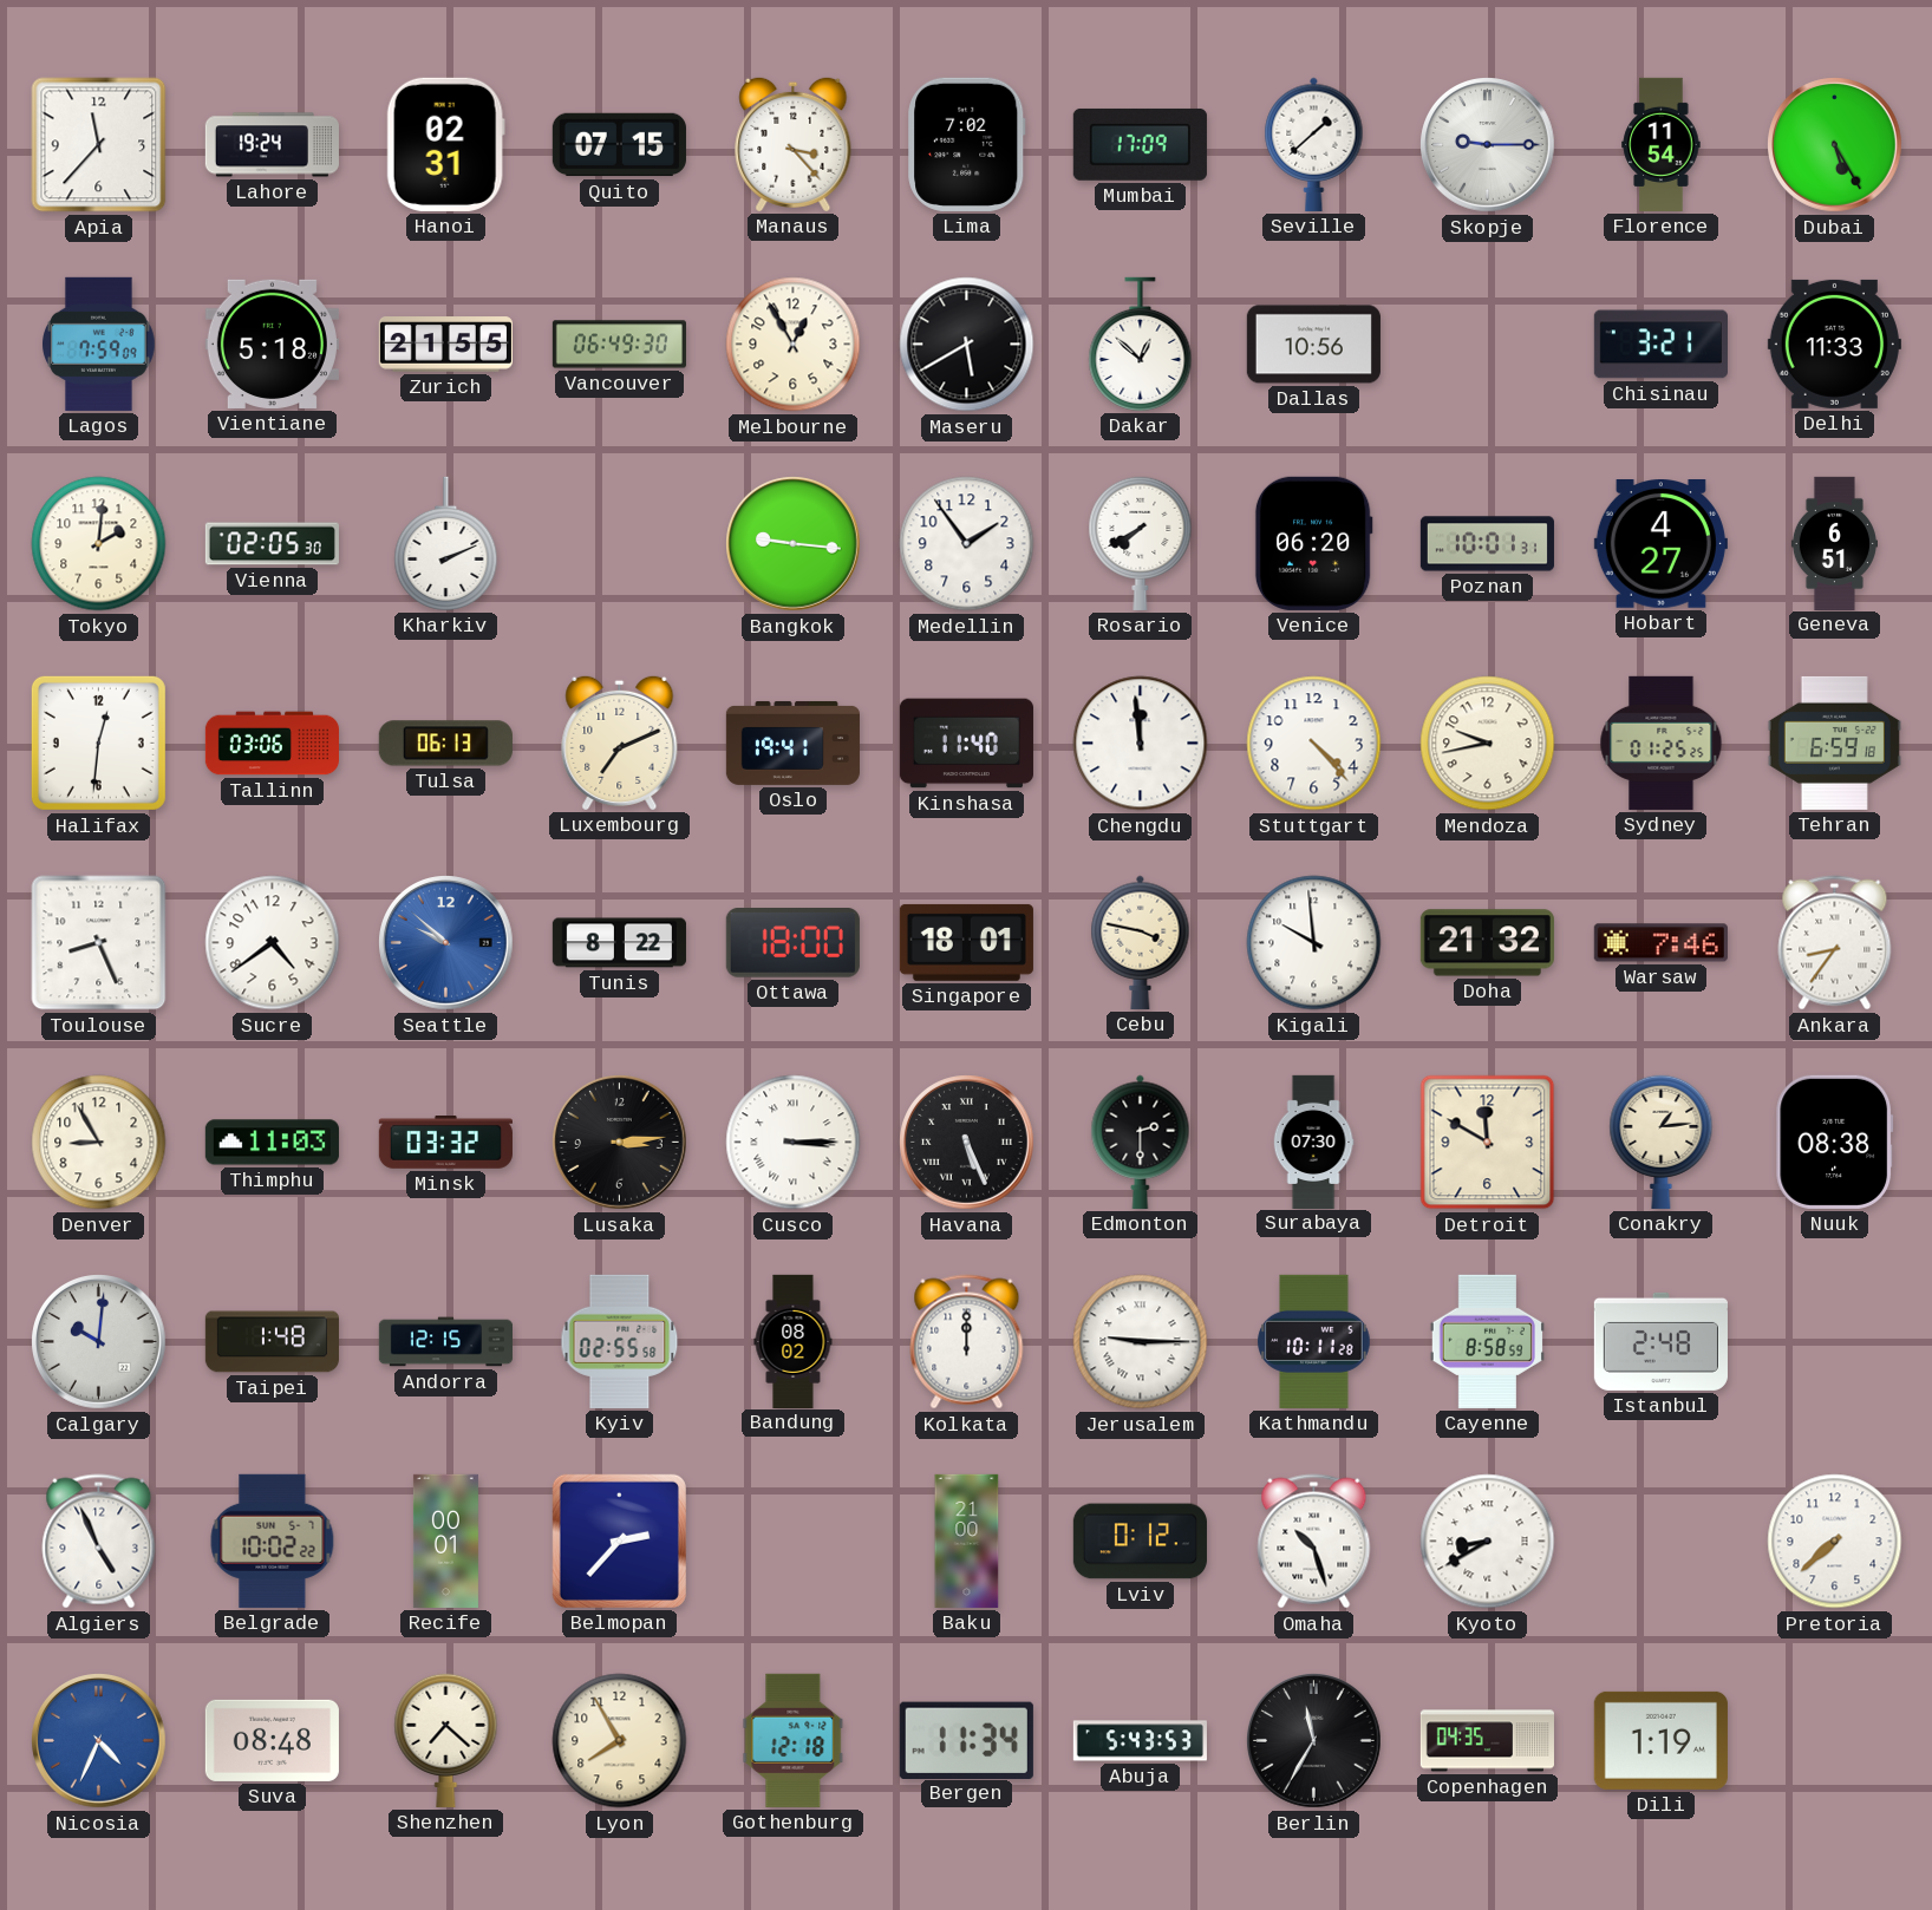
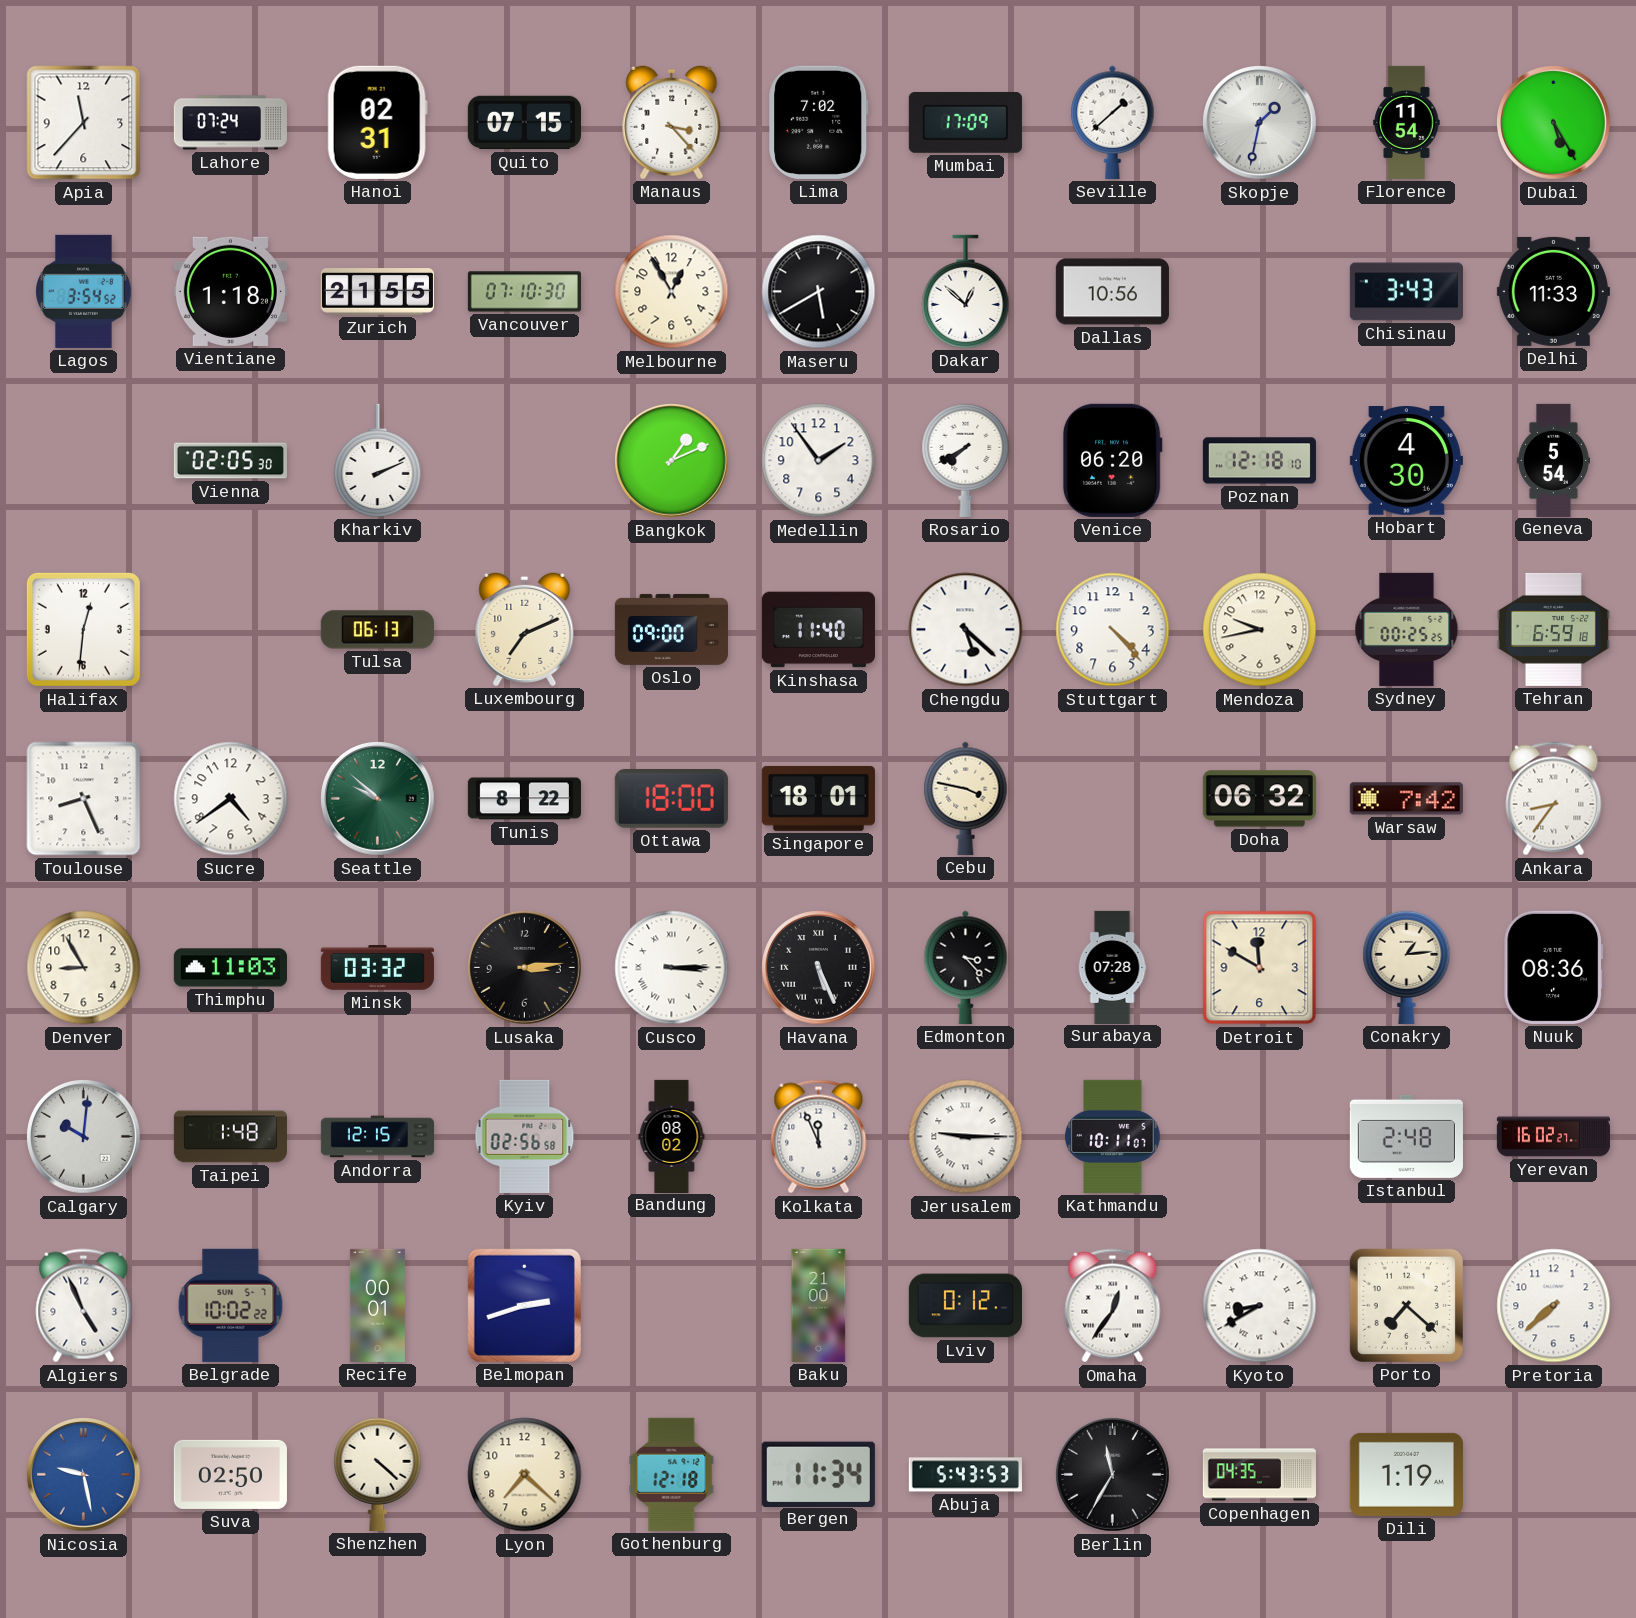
Lahore: 19:24 -> 07:24
Skopje: 9:15 -> 1:32
Lagos: 7:59 -> 3:54
Vientiane: 5:18 -> 1:18
Vancouver: 06:49 -> 07:10
Chisinau: 3:21 -> 3:43
Tokyo: 2:01 -> none
Bangkok: 9:16 -> 1:11
Poznan: 10:01 -> 12:18
Hobart: 4:27 -> 4:30
Geneva: 6:51 -> 5:54
Tallinn: 03:06 -> none
Oslo: 19:41 -> 09:00
Chengdu: 11:59 -> 5:22
Sydney: 01:25 -> 00:25
Seattle dial: blue -> green
Kigali: 9:59 -> none
Doha: 21:32 -> 06:32
Warsaw: 7:46 -> 7:42
Edmonton: 2:30 -> 3:23
Surabaya: 07:30 -> 07:28
Nuuk: 08:38 -> 08:36
Kyiv: 02:55 -> 02:56
Kolkata: 12:00 -> 11:56
Kathmandu: 10:11:28 -> 10:11:07
Cayenne: 8:58 -> none
Yerevan: none -> 16:02
Belmopan: 2:37 -> 2:42
Omaha: 10:27 -> 12:36
Porto: none -> 7:22
Nicosia: 4:34 -> 9:28
Suva: 08:48 -> 02:50
Shenzhen: 7:22 -> 4:22
Lyon: 7:55 -> 7:22
